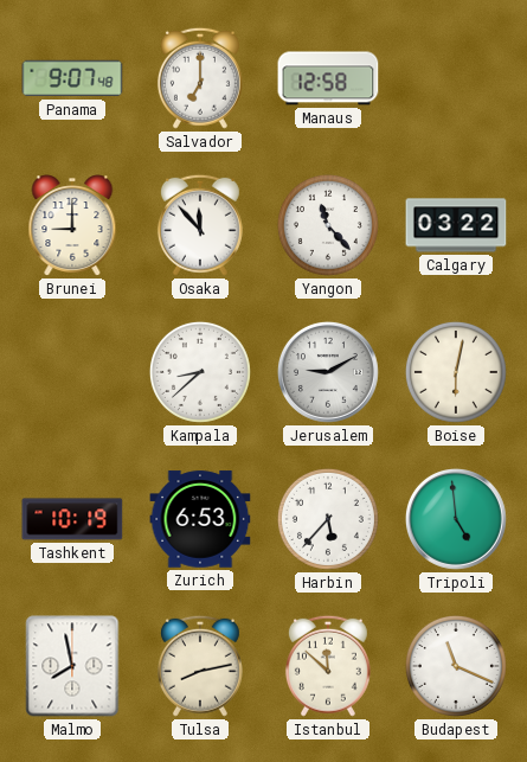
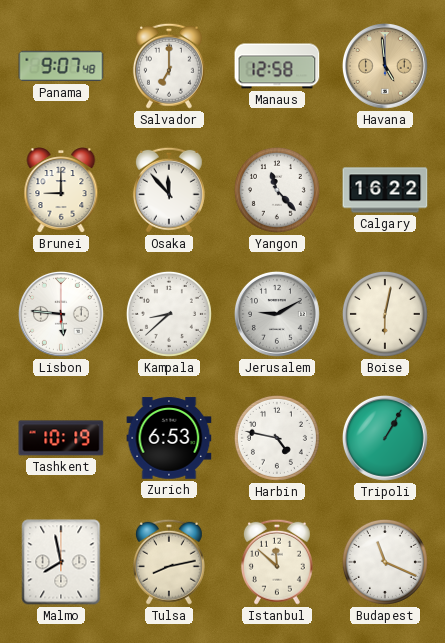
Havana: none -> 4:59
Calgary: 03:22 -> 16:22
Lisbon: none -> 5:46
Harbin: 5:37 -> 4:47
Tripoli: 4:59 -> 1:05
